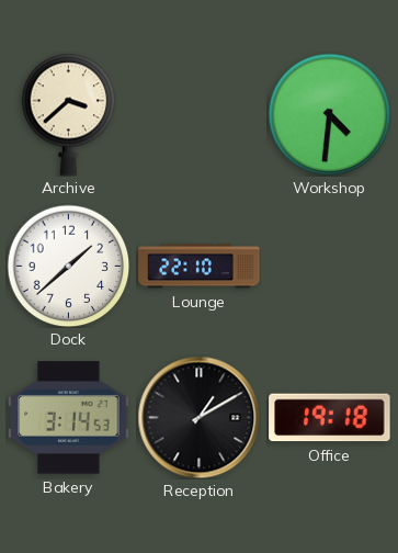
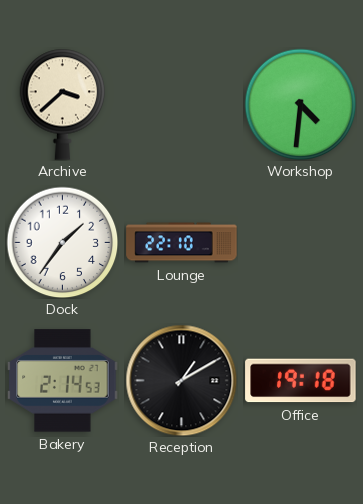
Dock: 1:38 -> 1:36
Bakery: 3:14 -> 2:14
